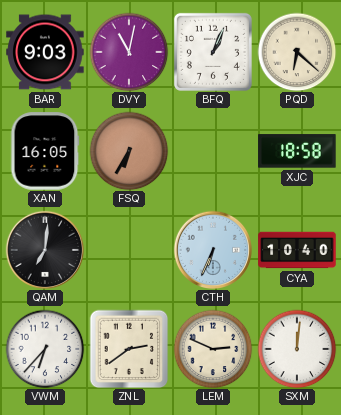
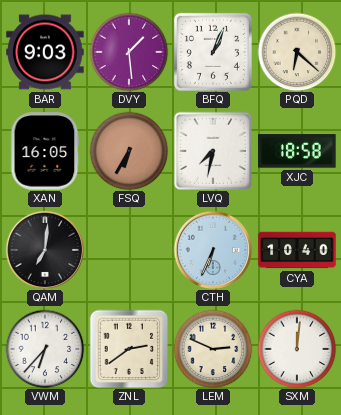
DVY: 11:02 -> 1:29
LVQ: none -> 7:32
